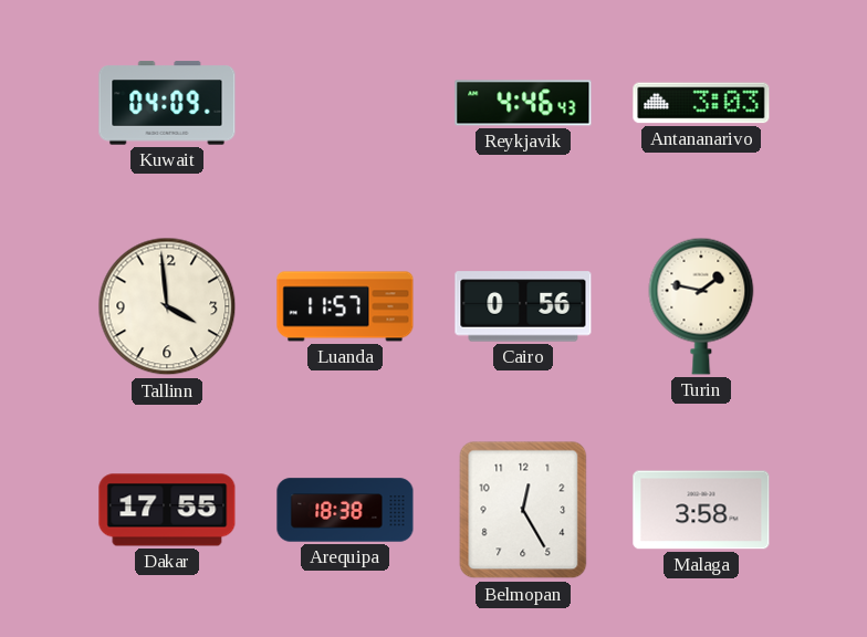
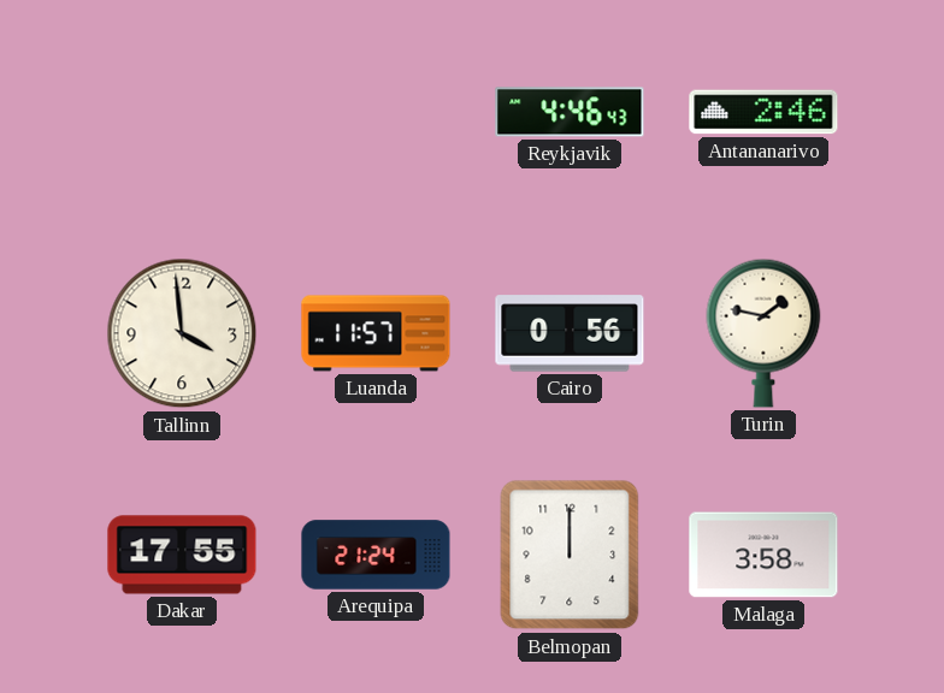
Kuwait: 04:09 -> none
Antananarivo: 3:03 -> 2:46
Arequipa: 18:38 -> 21:24
Belmopan: 12:25 -> 12:00
